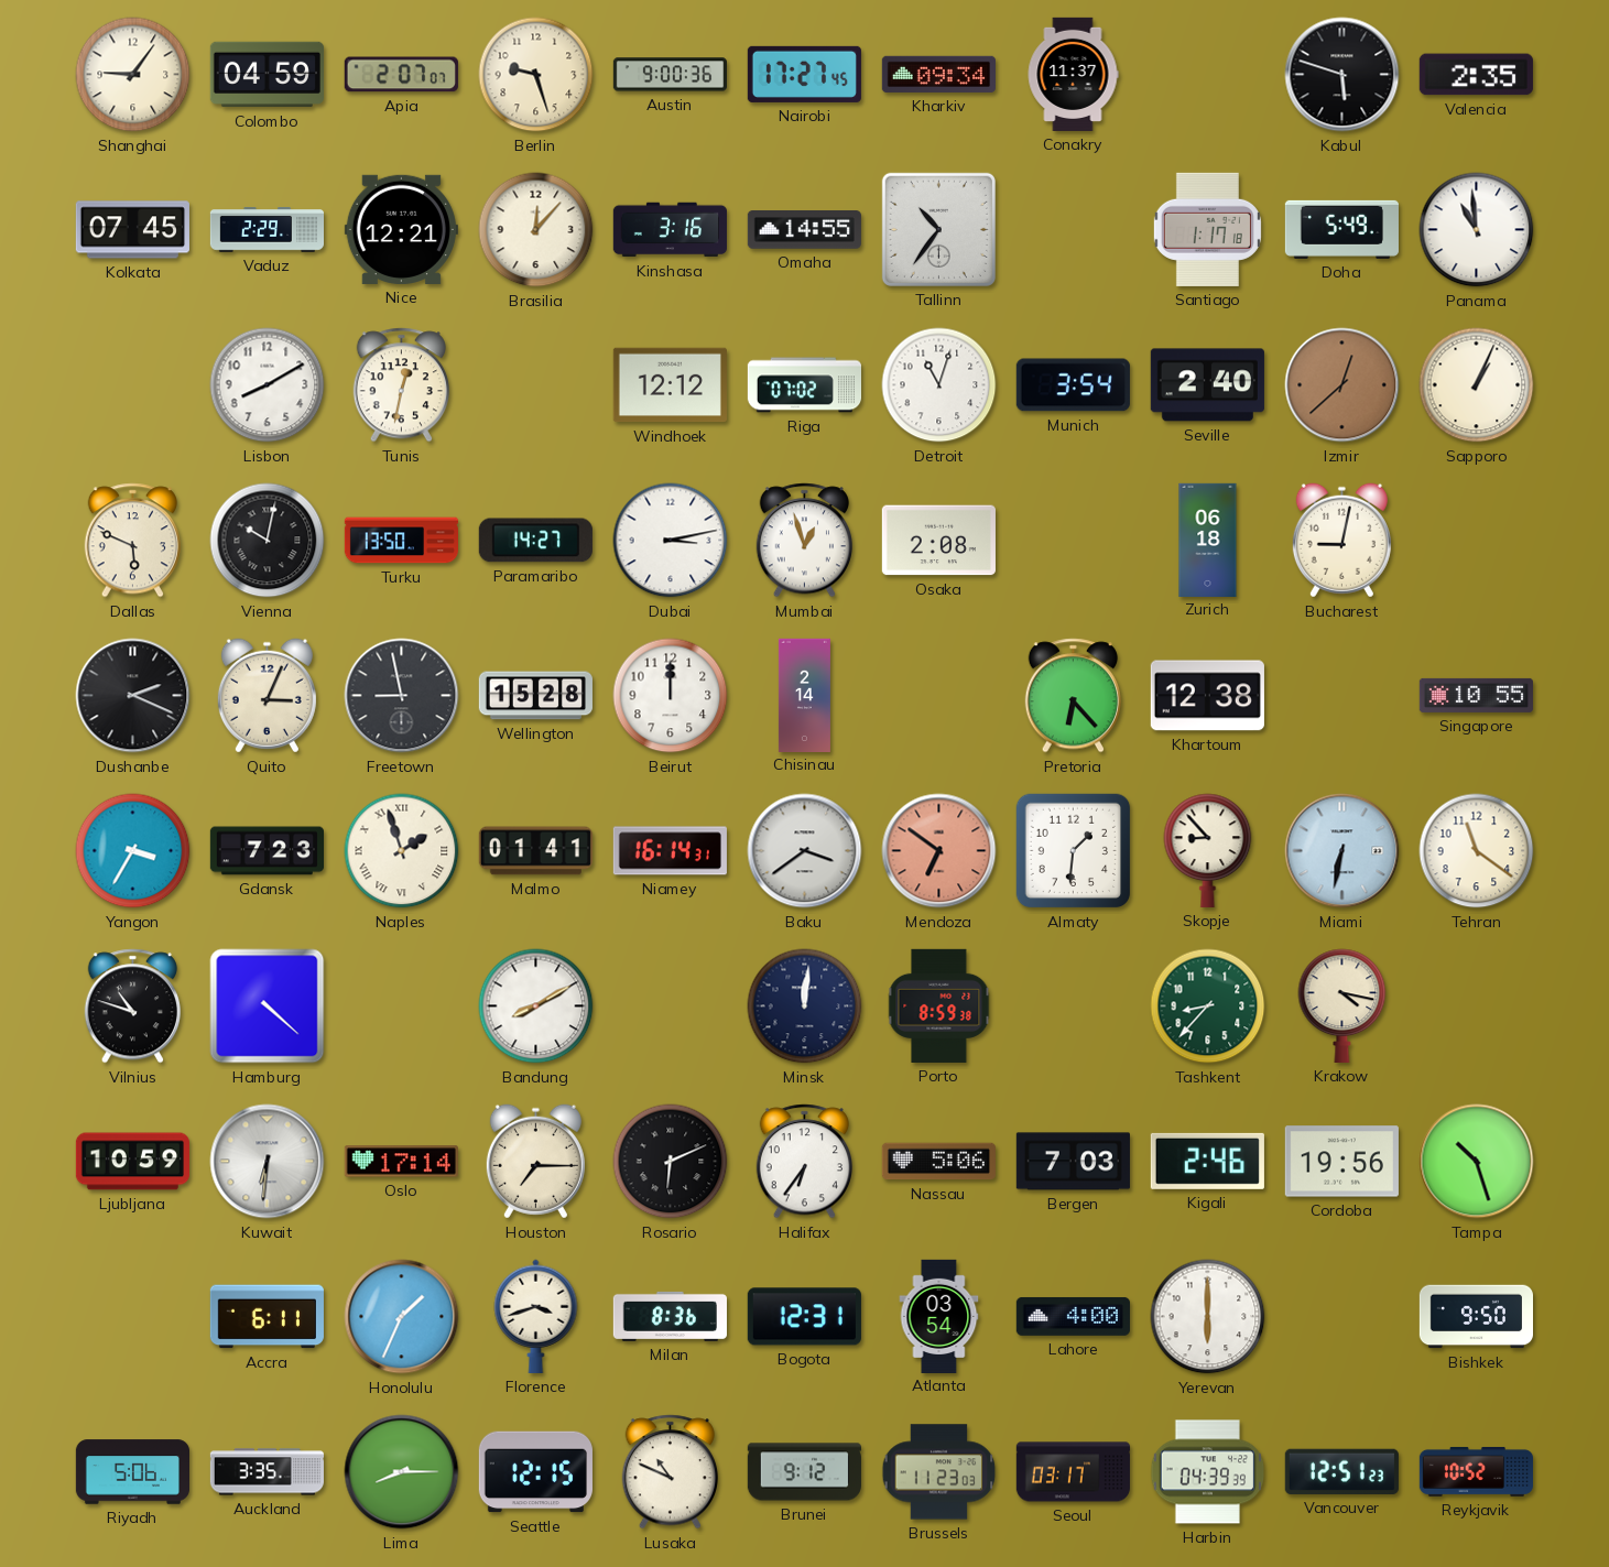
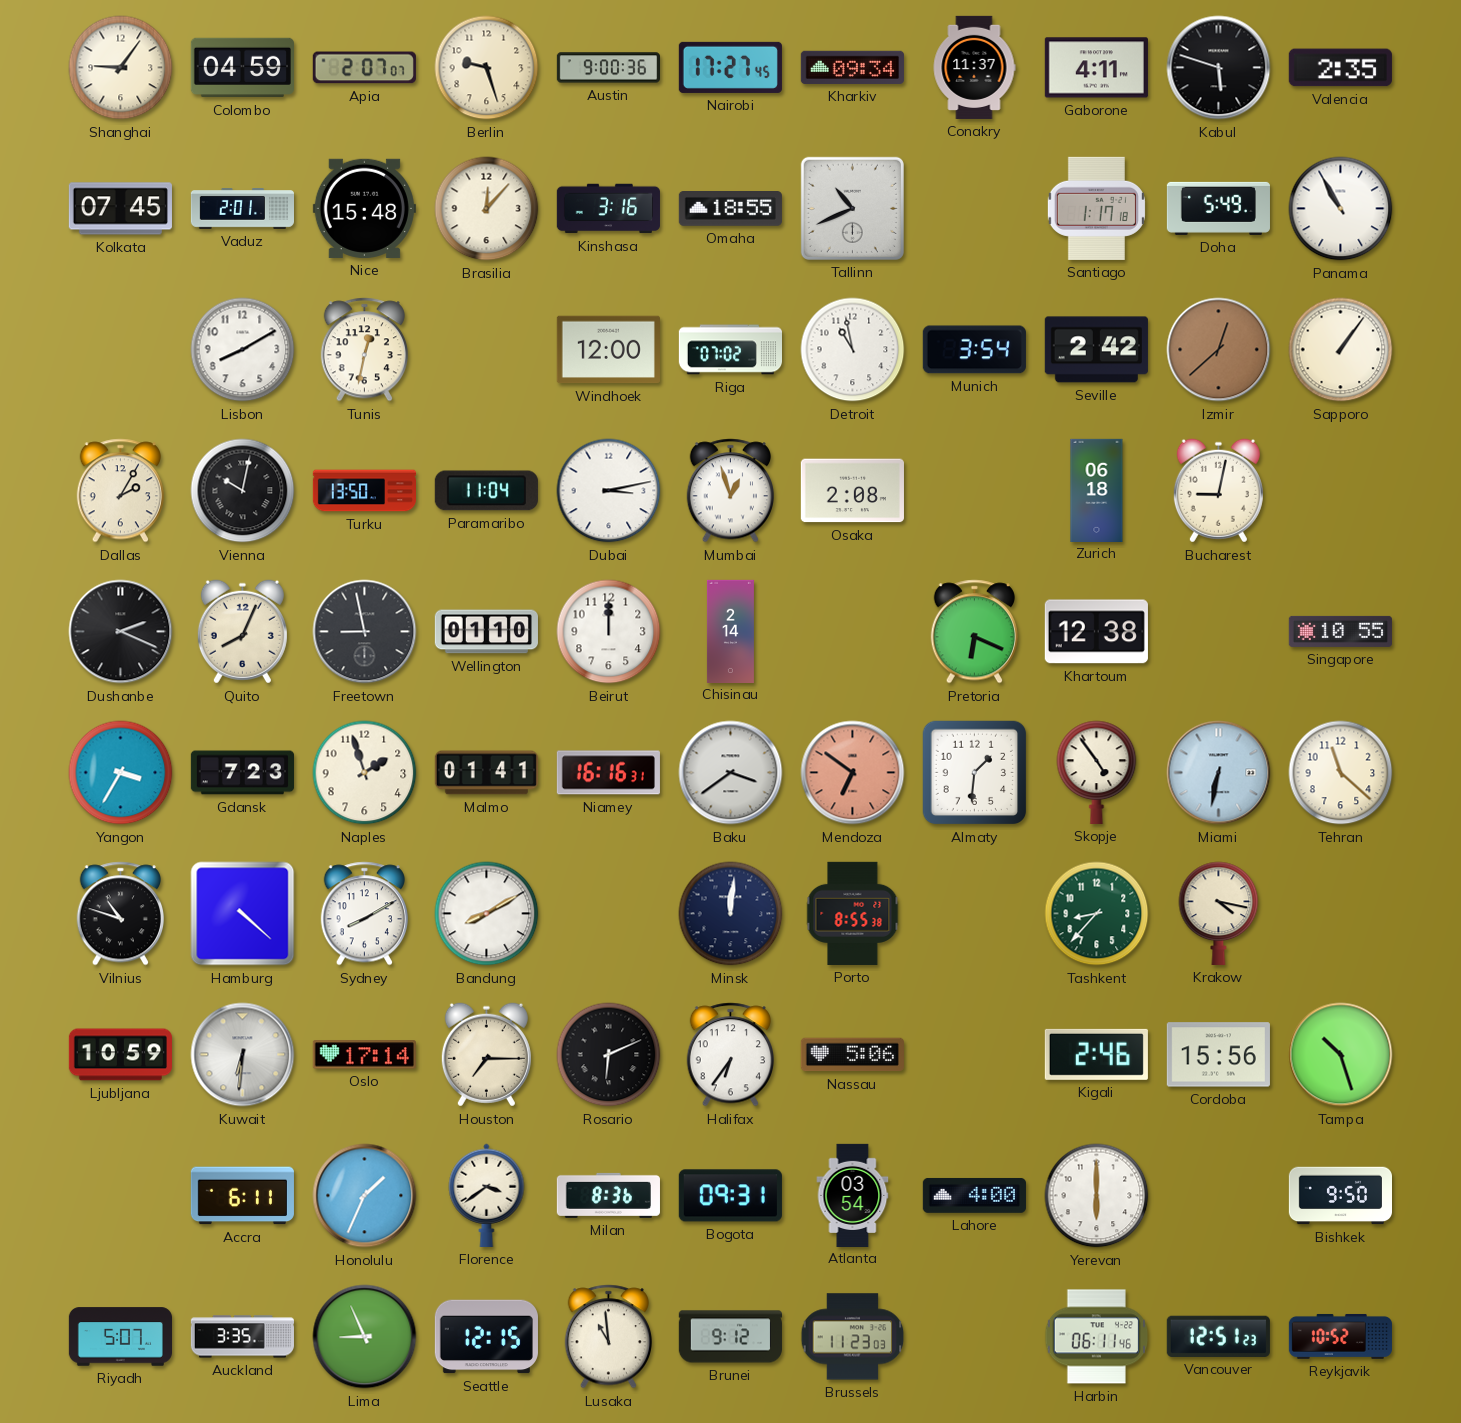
Gaborone: none -> 4:11
Vaduz: 2:29 -> 2:01
Nice: 12:21 -> 15:48
Omaha: 14:55 -> 18:55
Tallinn: 10:36 -> 10:41
Panama: 10:59 -> 10:55
Windhoek: 12:12 -> 12:00
Detroit: 11:03 -> 10:58
Seville: 2:40 -> 2:42
Sapporo: 1:04 -> 1:06
Dallas: 5:49 -> 2:05
Paramaribo: 14:27 -> 11:04
Quito: 3:04 -> 8:04
Wellington: 15:28 -> 01:10
Pretoria: 6:23 -> 6:19
Naples numerals: Roman -> Arabic
Niamey: 16:14 -> 16:16
Skopje: 8:53 -> 4:54
Tehran: 11:21 -> 11:22
Sydney: none -> 8:10
Porto: 8:59 -> 8:55
Bergen: 7:03 -> none
Cordoba: 19:56 -> 15:56
Florence: 3:42 -> 3:39
Bogota: 12:31 -> 09:31
Riyadh: 5:06 -> 5:07
Lima: 8:15 -> 8:56
Lusaka: 10:49 -> 10:59
Seoul: 03:17 -> none
Harbin: 04:39 -> 06:11
